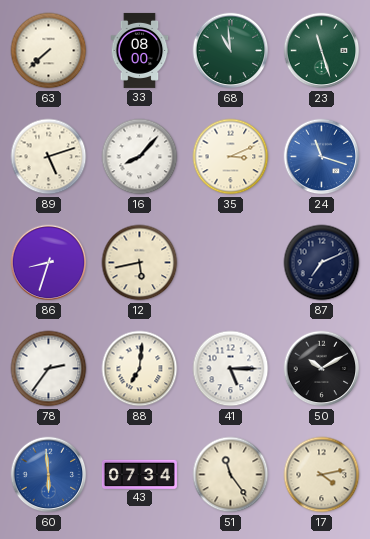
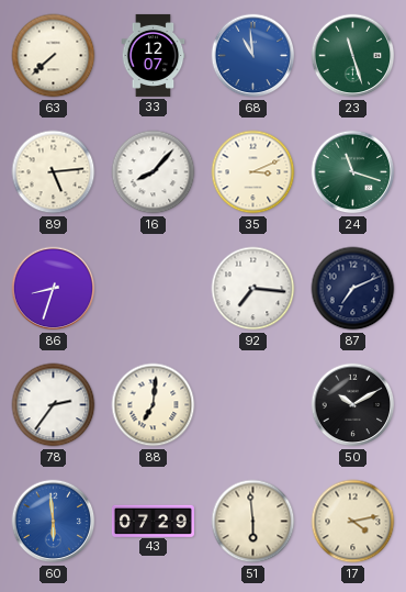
33: 08:00 -> 12:07
68 dial: green -> blue
89: 5:12 -> 5:14
24 dial: blue -> green
12: 5:43 -> none
92: none -> 7:16
41: 5:15 -> none
43: 07:34 -> 07:29
51: 11:24 -> 5:59
